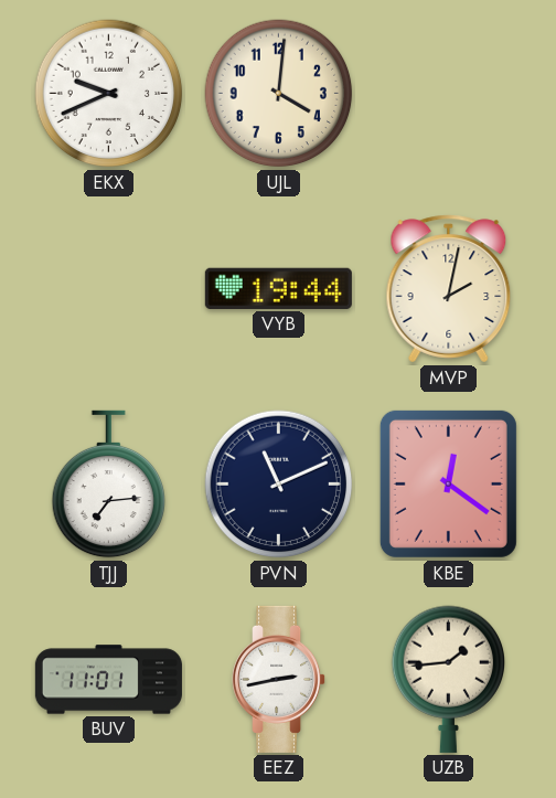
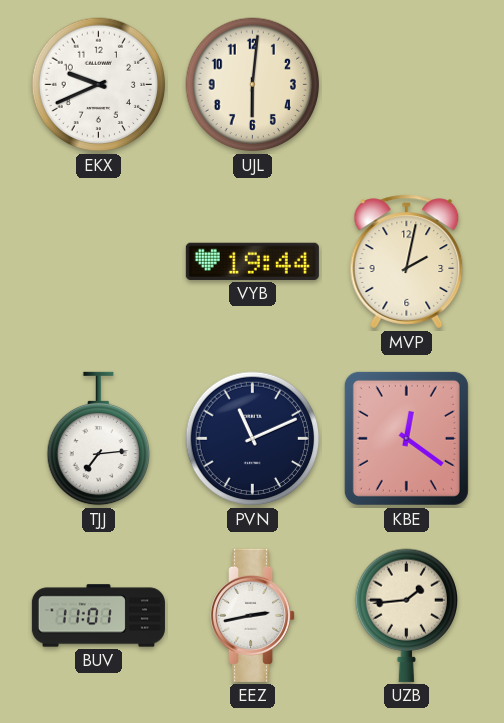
UJL: 4:01 -> 6:01
